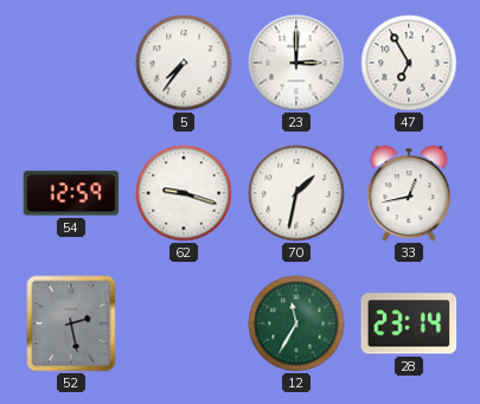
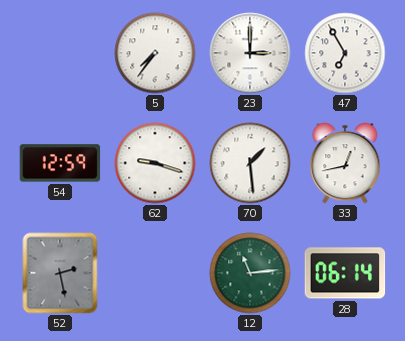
70: 1:32 -> 1:29
12: 11:35 -> 11:14
28: 23:14 -> 06:14
